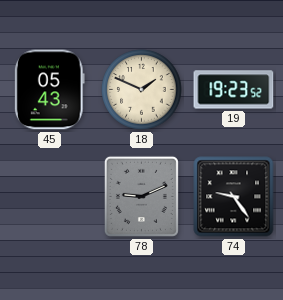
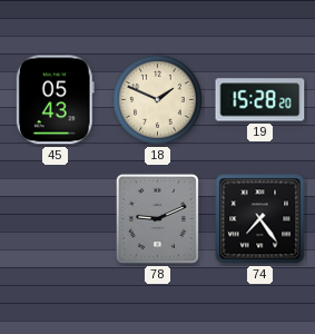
19: 19:23 -> 15:28
74: 9:24 -> 7:24
